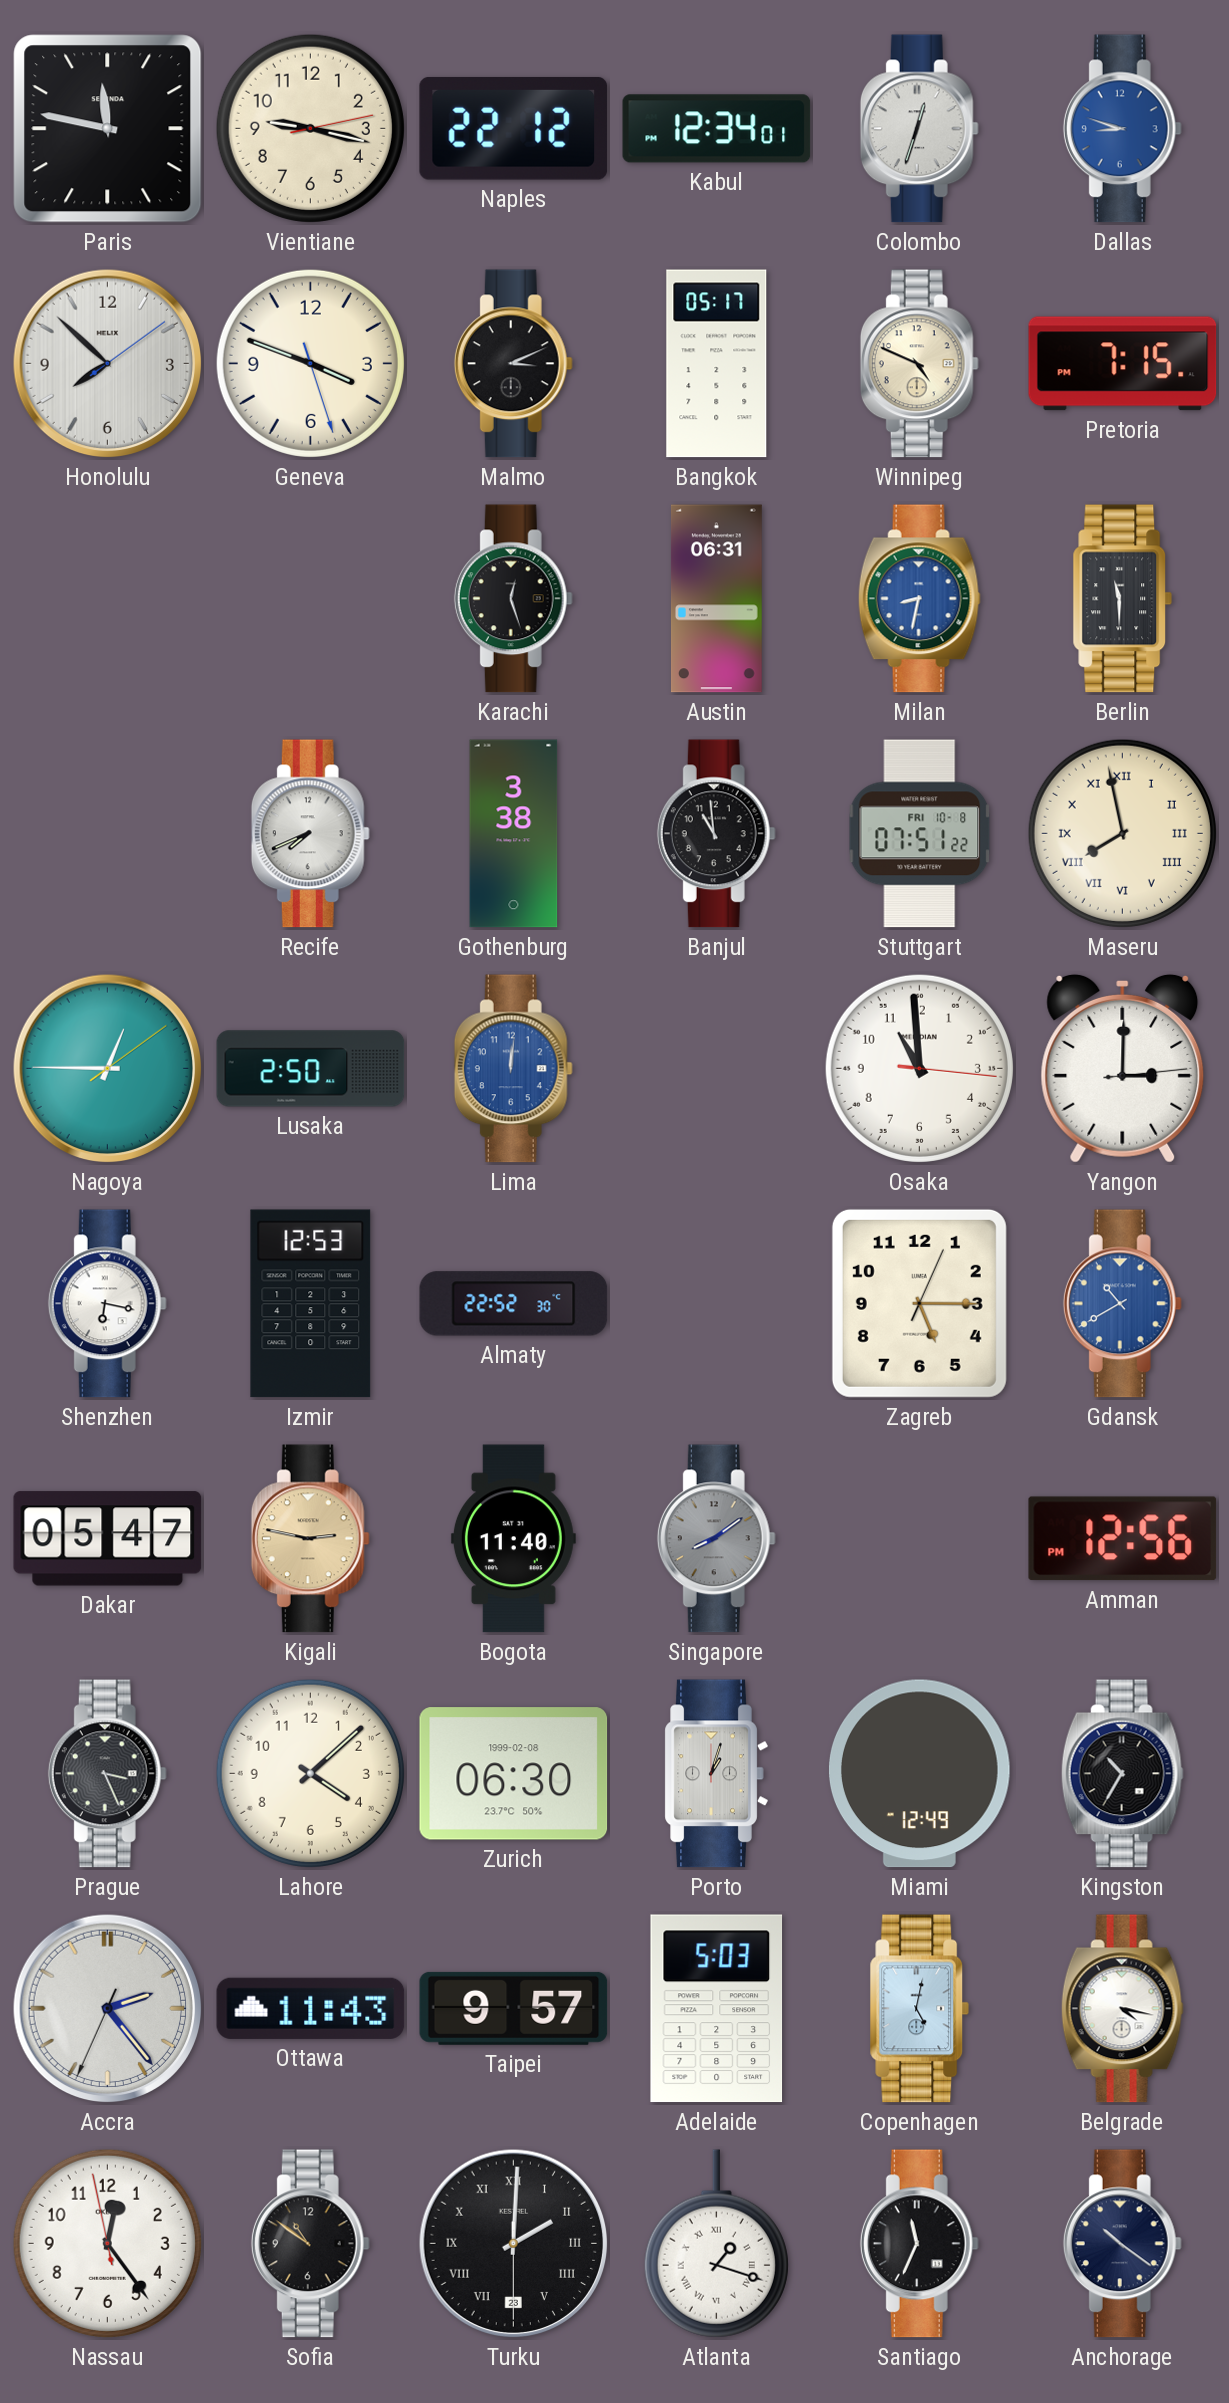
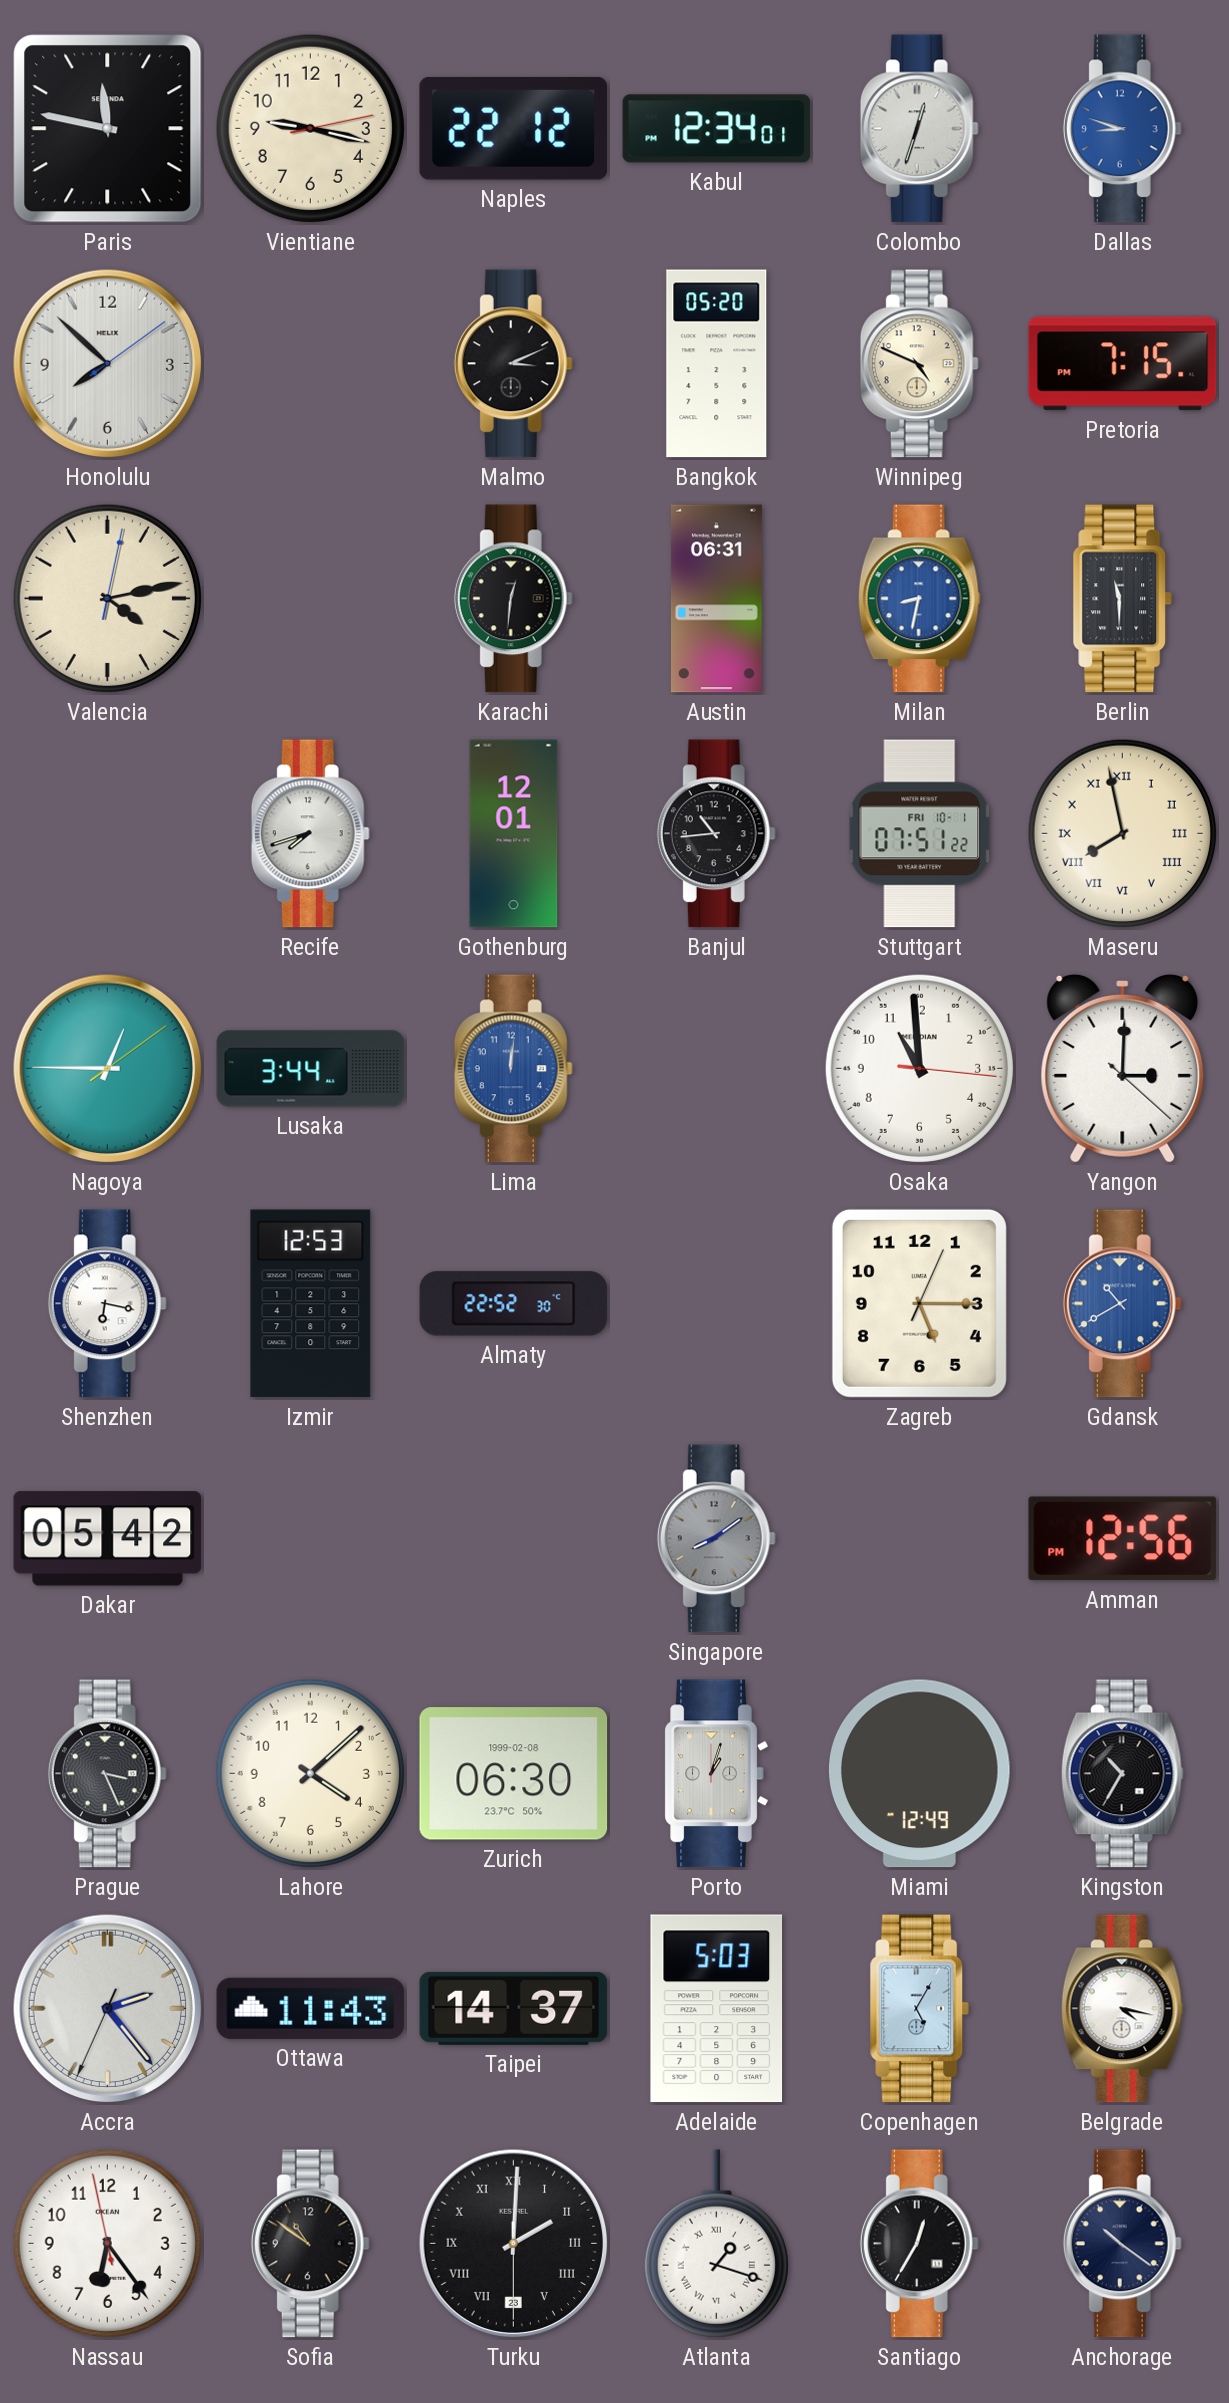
Geneva: 3:48 -> none
Bangkok: 05:17 -> 05:20
Valencia: none -> 4:13
Karachi: 12:27 -> 12:31
Recife: 7:41 -> 7:42
Gothenburg: 3:38 -> 12:01
Banjul: 10:59 -> 10:44
Stuttgart date: FRI 10-8 -> FRI 10-1
Lusaka: 2:50 -> 3:44
Yangon: 3:00:14 -> 3:00:22
Dakar: 05:47 -> 05:42
Kigali: 2:47 -> none
Bogota: 11:40 -> none
Taipei: 9:57 -> 14:37
Copenhagen: 5:02 -> 5:05
Nassau: 12:23 -> 6:23
Santiago: 11:34 -> 12:35
